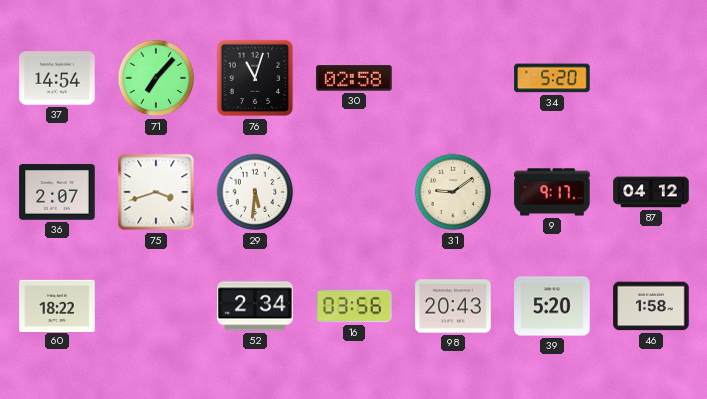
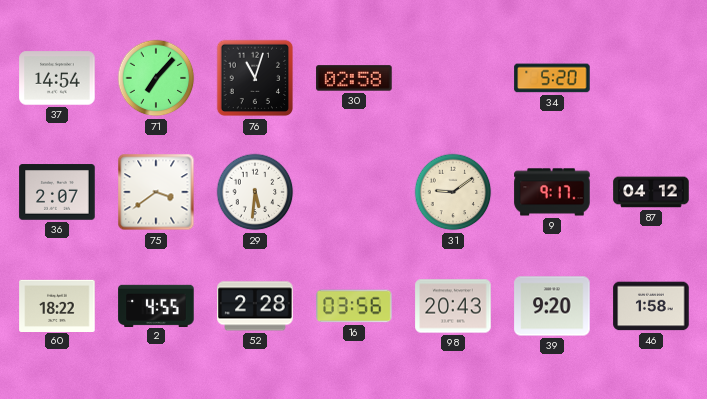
75: 3:42 -> 3:39
2: none -> 4:55
52: 2:34 -> 2:28
39: 5:20 -> 9:20
